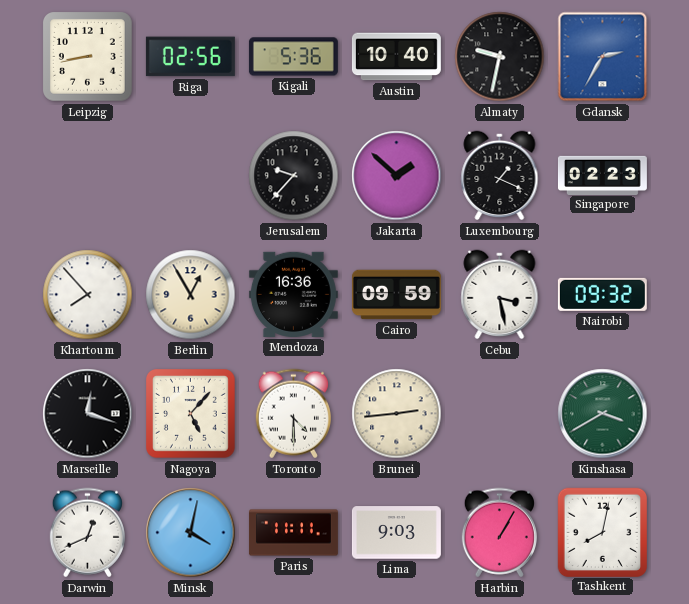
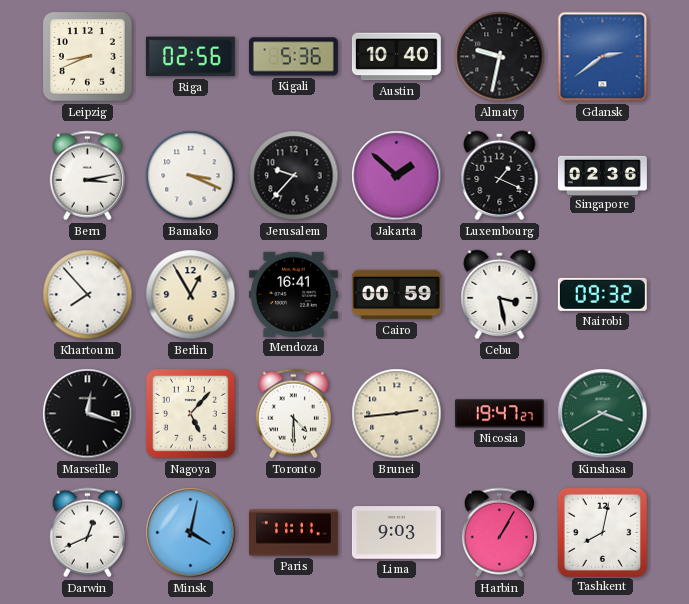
Leipzig: 8:43 -> 8:41
Gdansk: 2:35 -> 2:39
Bern: none -> 3:13
Bamako: none -> 3:19
Singapore: 02:23 -> 02:36
Mendoza: 16:36 -> 16:41
Cairo: 09:59 -> 00:59
Nicosia: none -> 19:47
